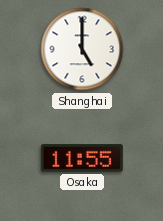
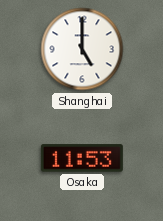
Osaka: 11:55 -> 11:53
